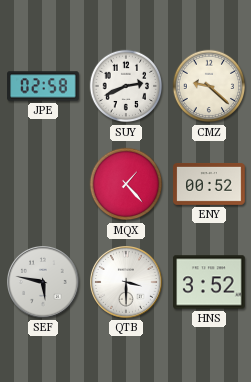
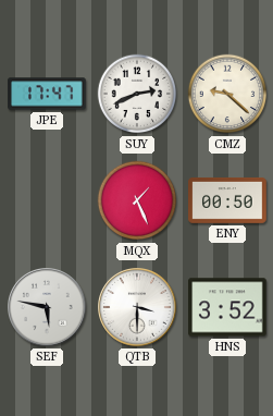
JPE: 02:58 -> 17:47
MQX: 1:23 -> 1:26
ENY: 00:52 -> 00:50
